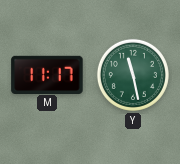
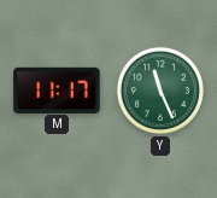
Y: 11:28 -> 11:26
